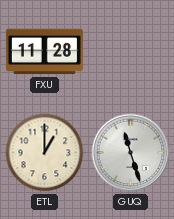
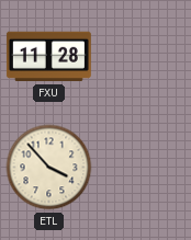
ETL: 1:00 -> 3:53
GUQ: 11:27 -> none
